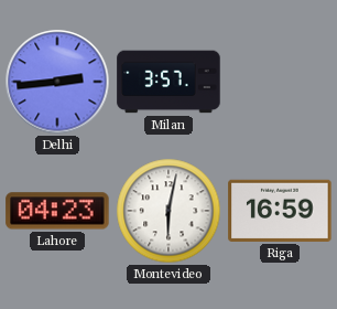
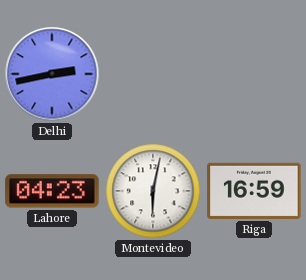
Delhi: 2:44 -> 2:43
Milan: 3:57 -> none
